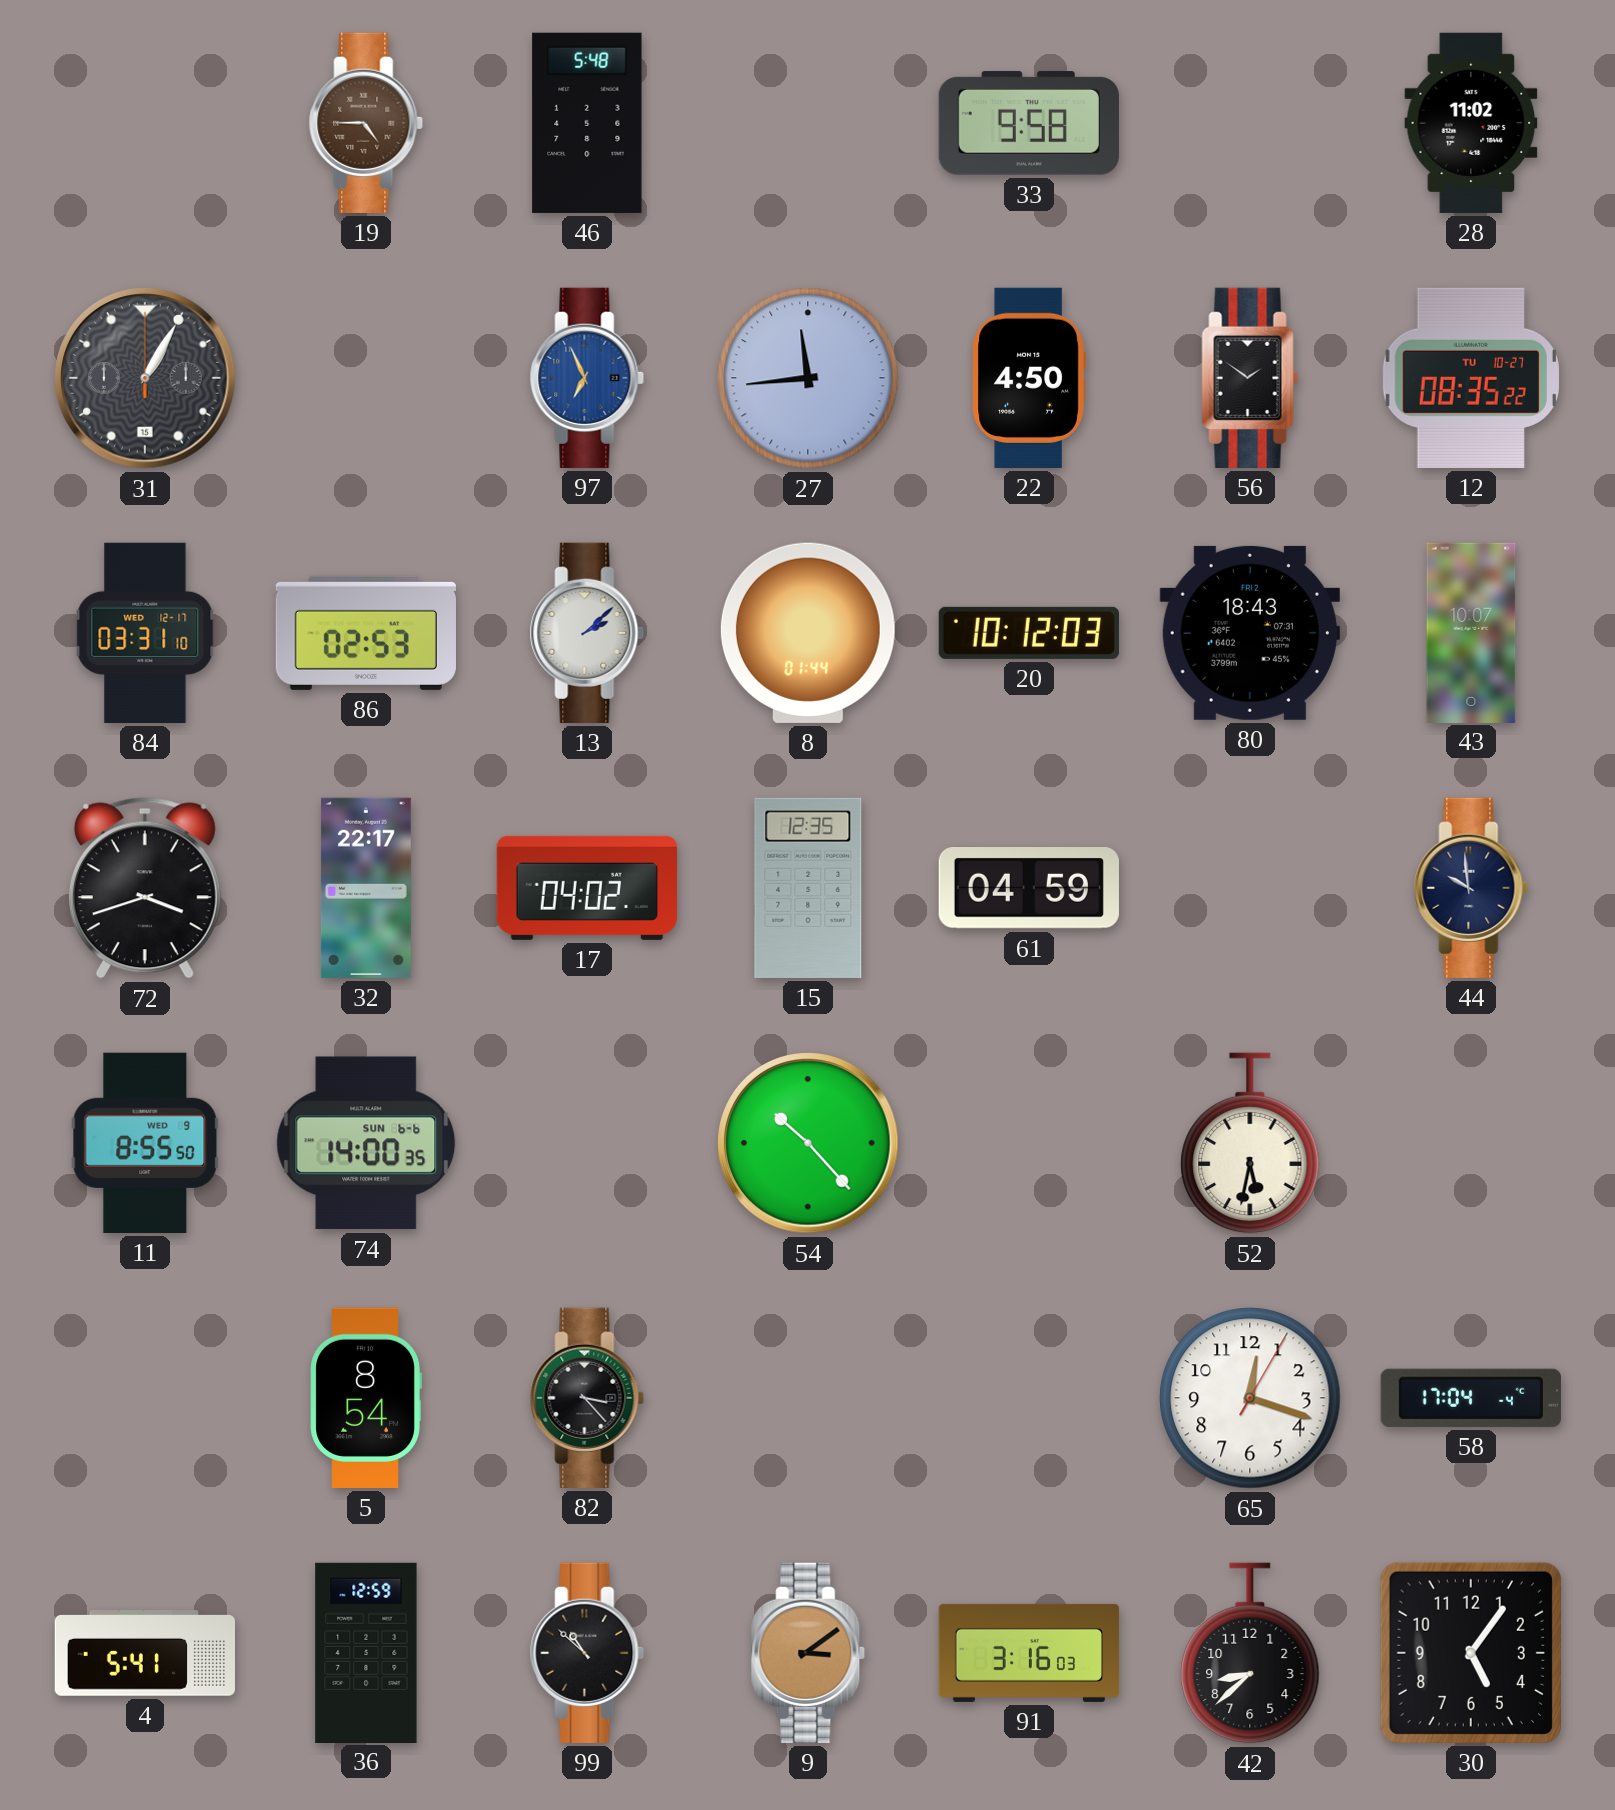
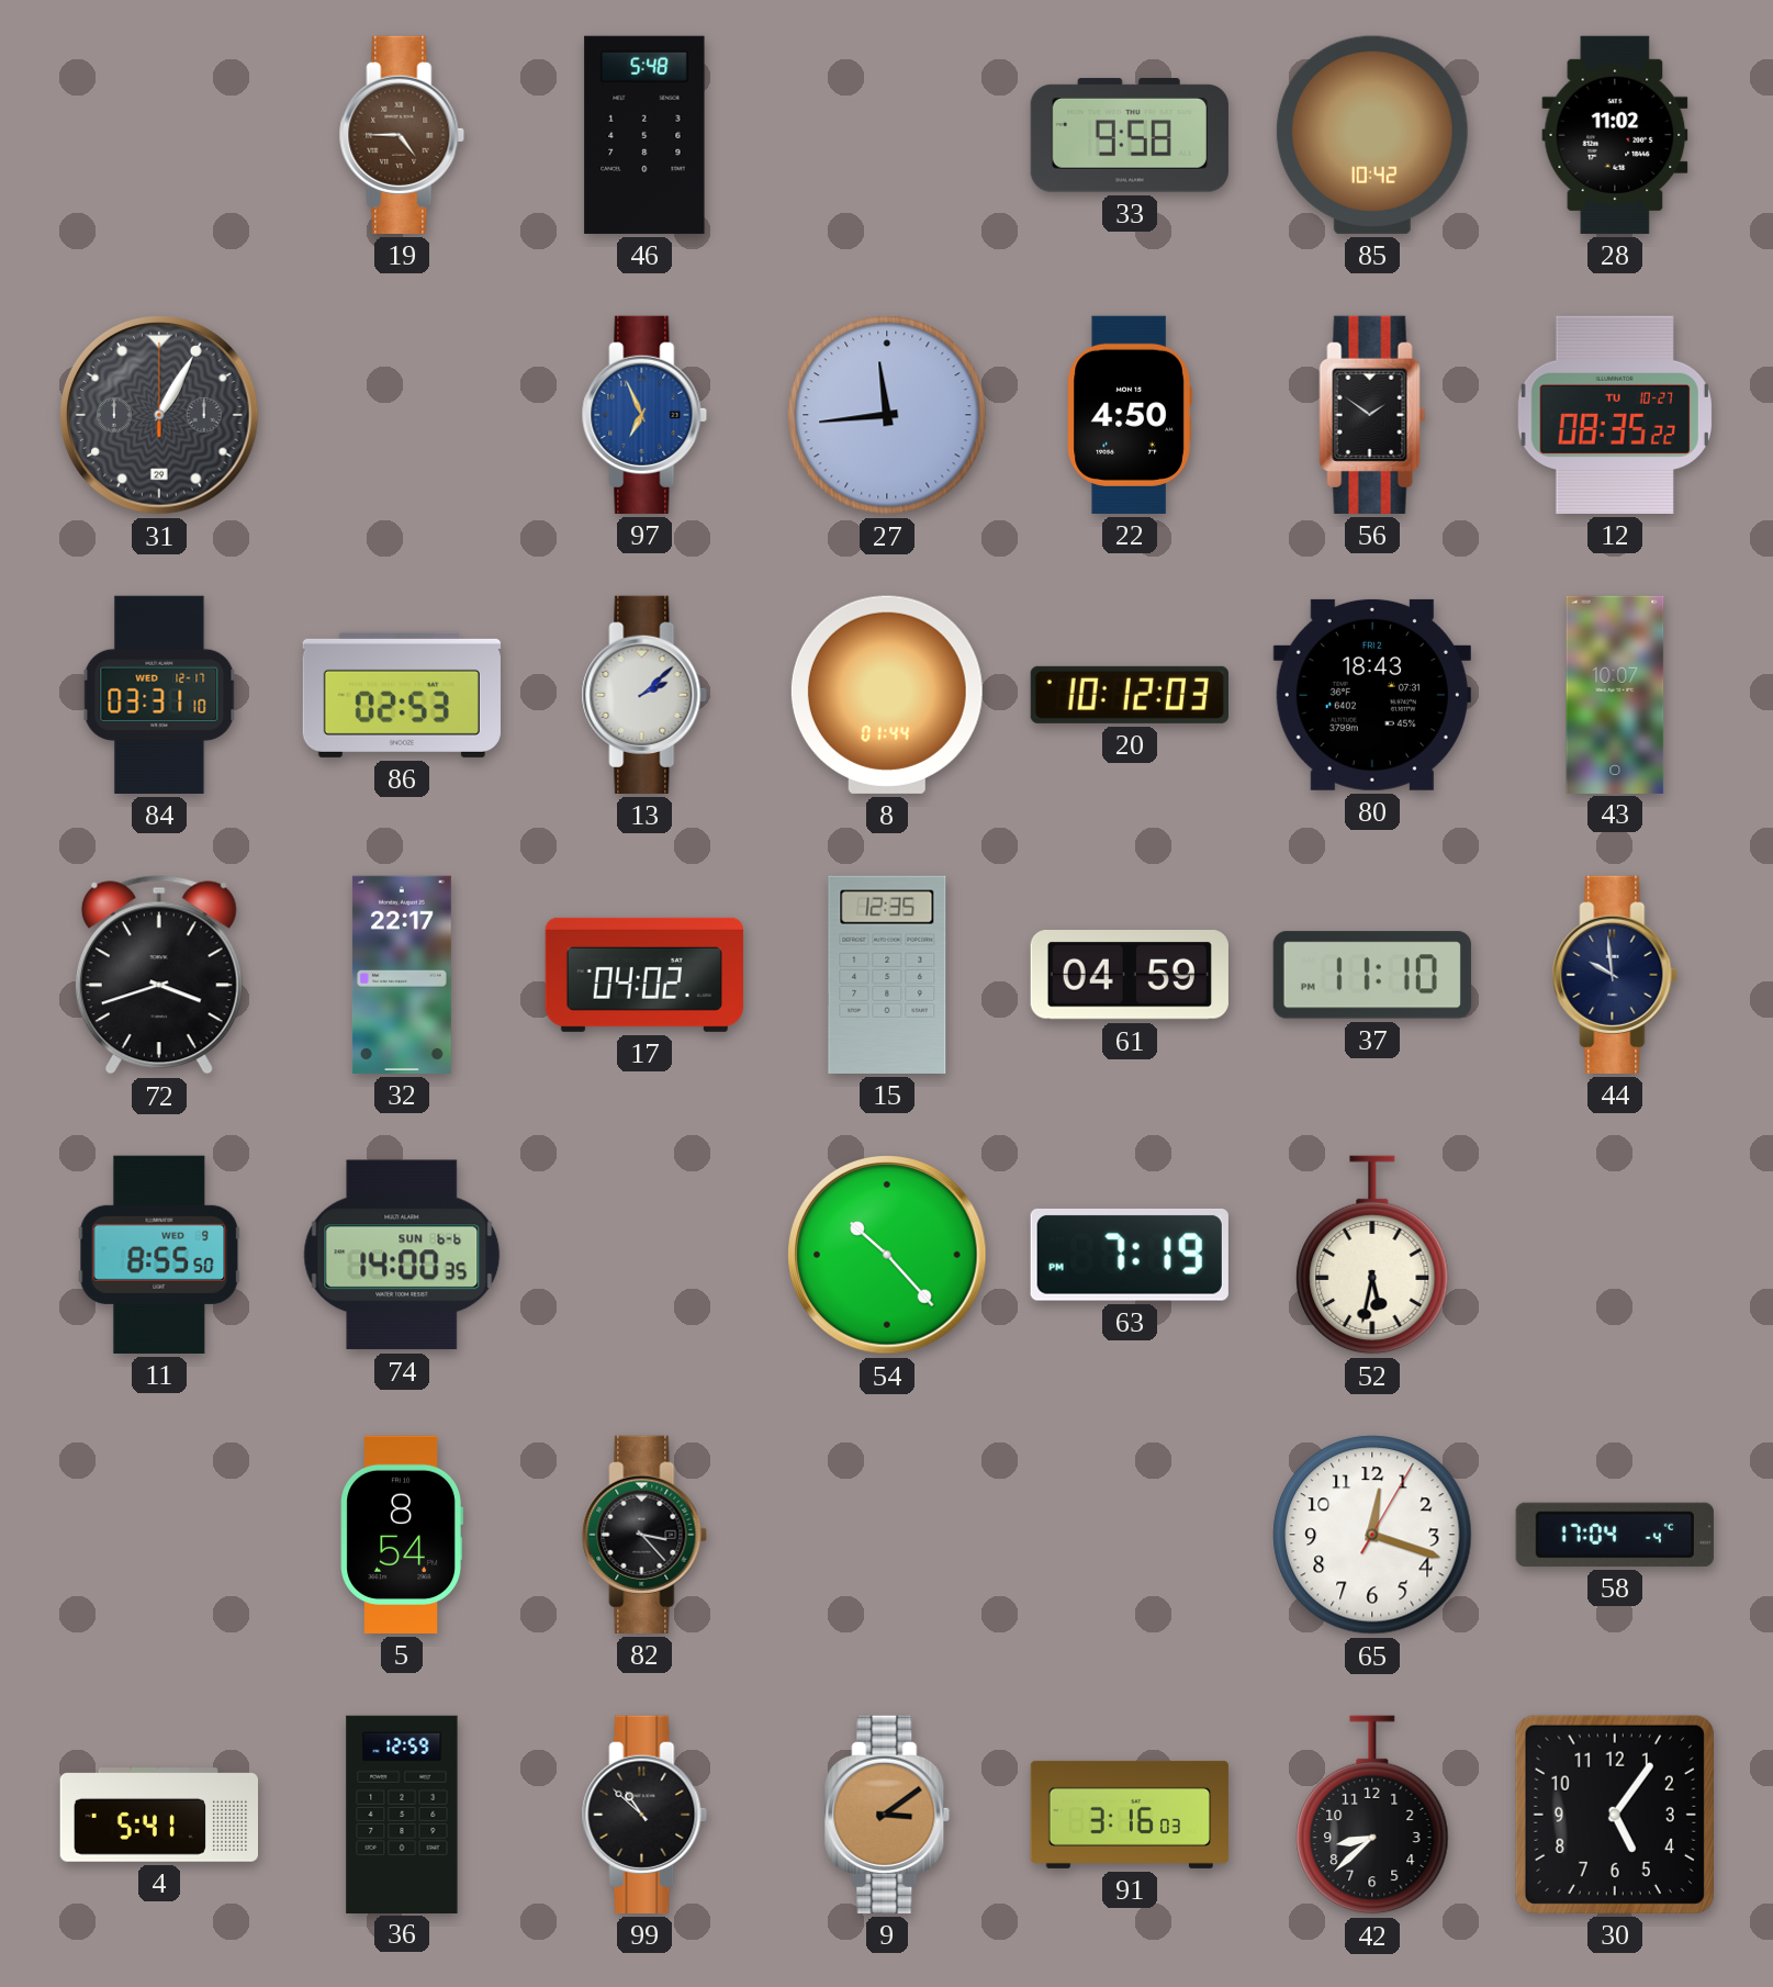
85: none -> 10:42
31 date: 15 -> 29
37: none -> 11:10
63: none -> 7:19
